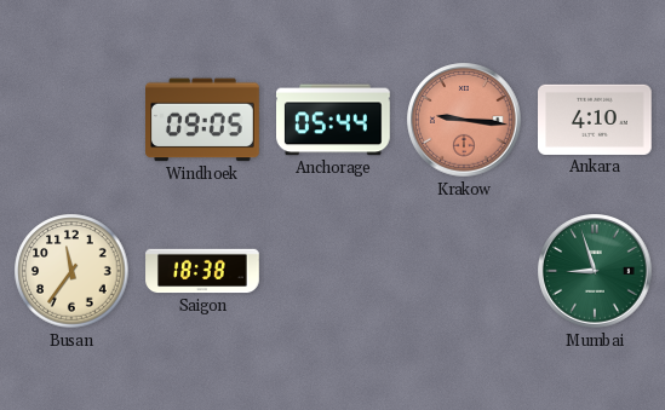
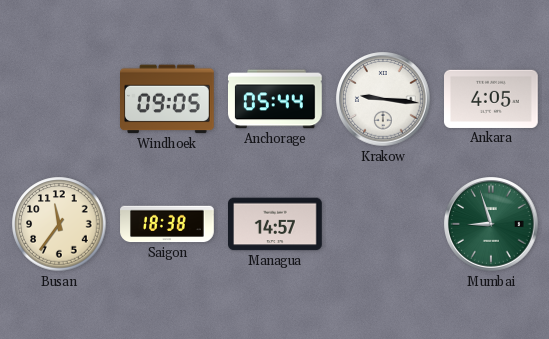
Krakow dial: salmon -> white
Ankara: 4:10 -> 4:05
Managua: none -> 14:57
